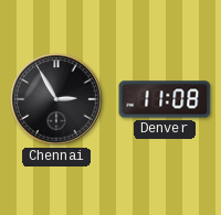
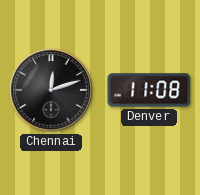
Chennai: 2:55 -> 12:12
